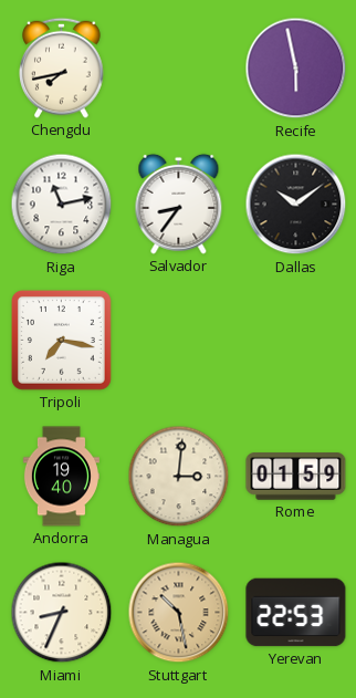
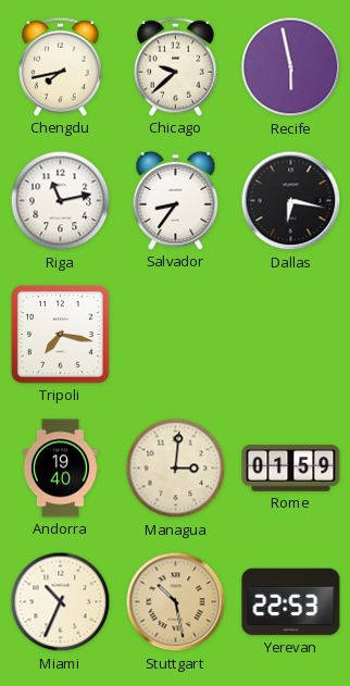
Chicago: none -> 9:38
Dallas: 10:09 -> 6:17
Miami: 8:34 -> 10:34
